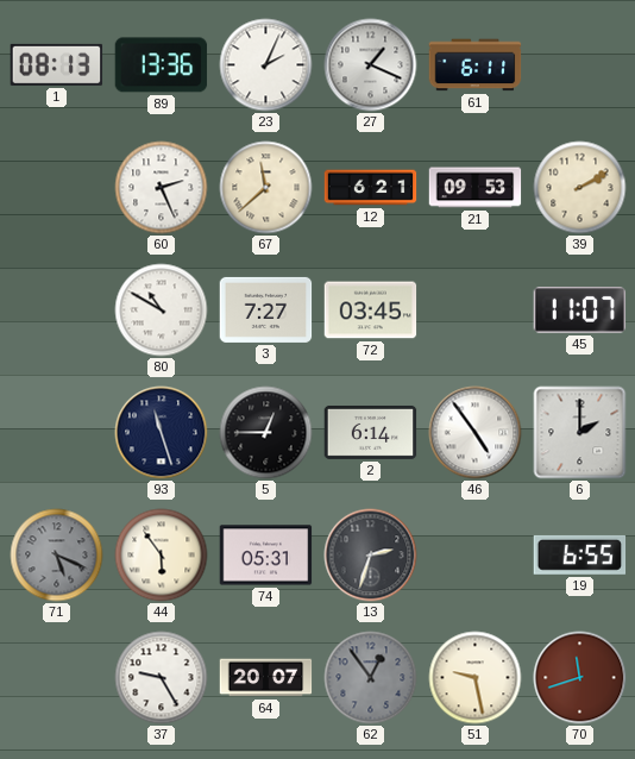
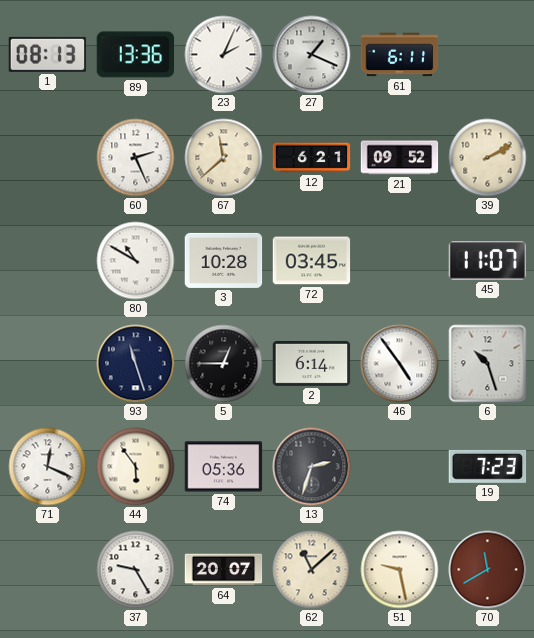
21: 09:53 -> 09:52
3: 7:27 -> 10:28
6: 2:00 -> 10:27
71: 5:19 -> 12:19
71 dial: grey -> white
74: 05:31 -> 05:36
19: 6:55 -> 7:23
62: 12:54 -> 11:08
62 dial: grey -> cream
70: 11:42 -> 11:40
